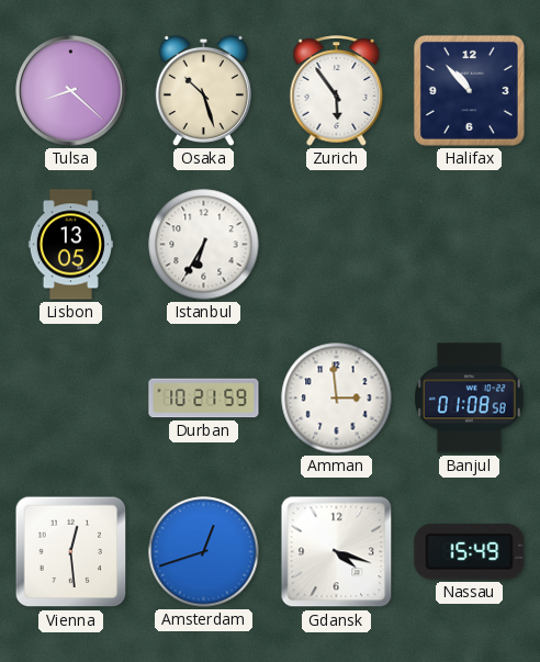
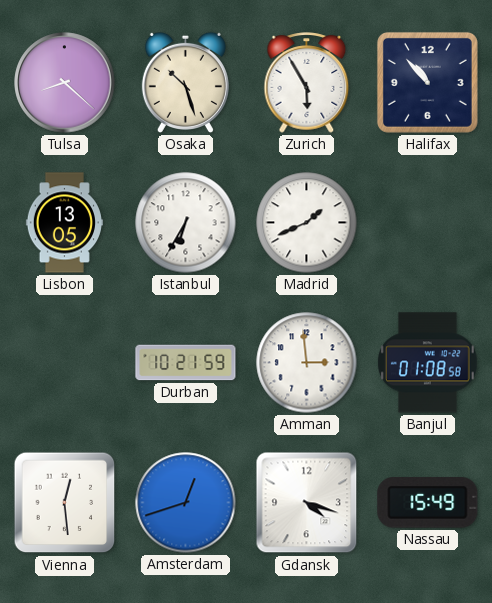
Zurich: 5:54 -> 5:55
Madrid: none -> 1:41
